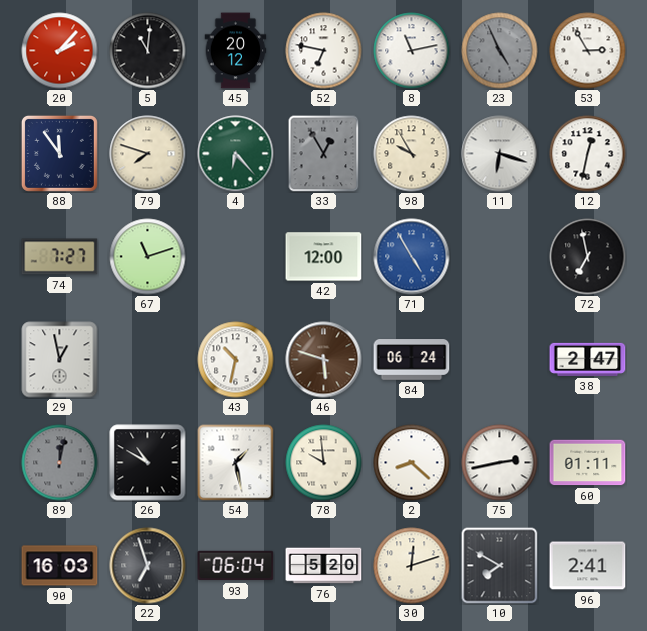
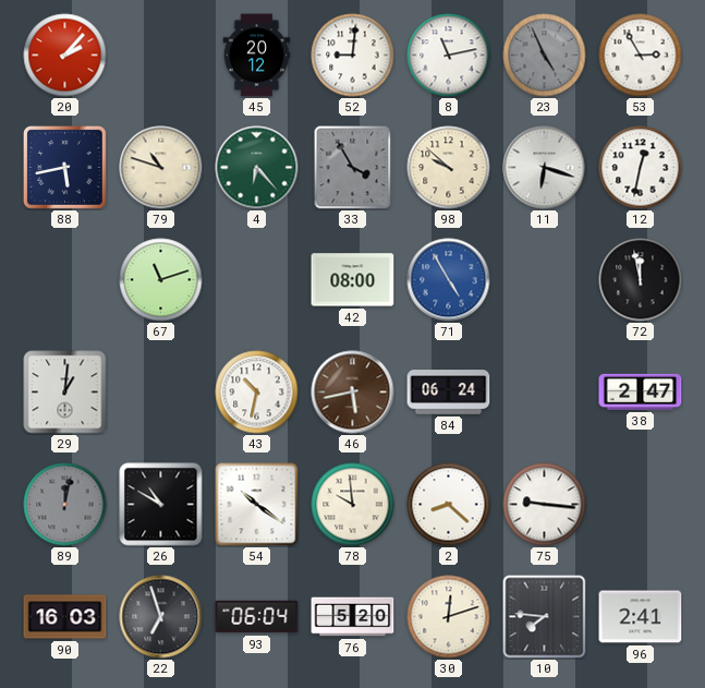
5: 11:01 -> none
52: 6:47 -> 9:01
88: 11:54 -> 5:43
79: 7:48 -> 10:48
33: 12:55 -> 3:55
98: 9:55 -> 9:52
74: 7:27 -> none
42: 12:00 -> 08:00
72: 6:58 -> 11:58
29: 12:58 -> 1:01
46: 5:48 -> 5:43
54: 1:28 -> 10:21
75: 2:43 -> 9:16
60: 01:11 -> none
10: 7:50 -> 7:46
